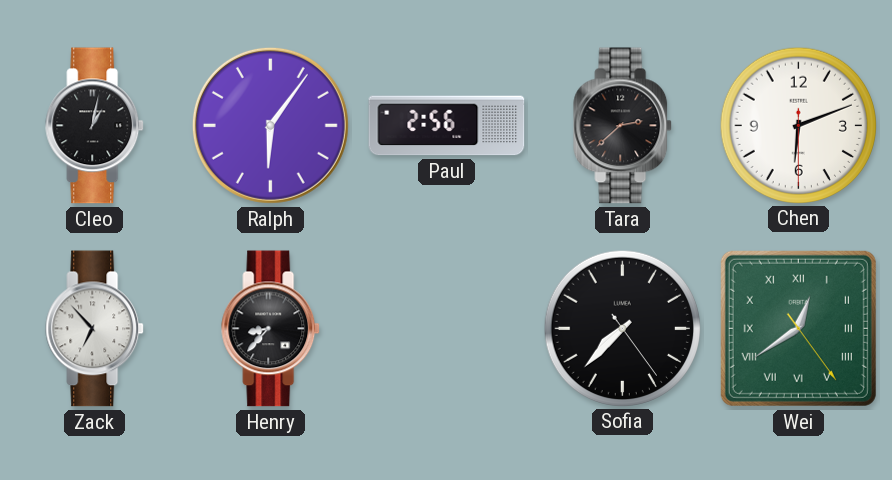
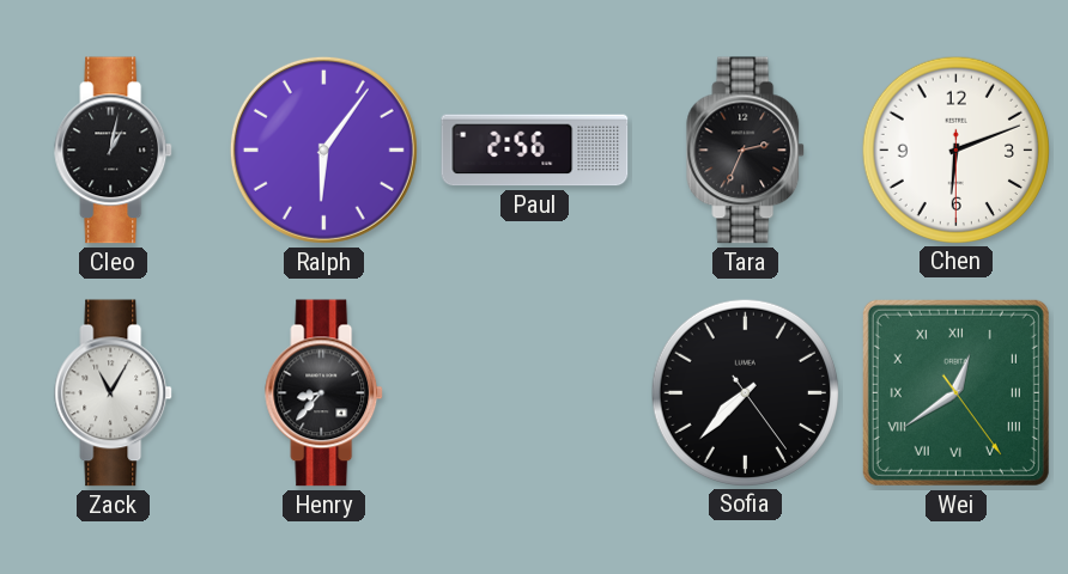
Tara: 2:38 -> 2:34
Zack: 6:53 -> 11:05
